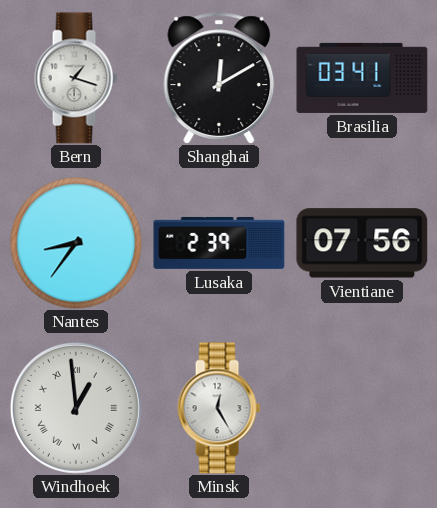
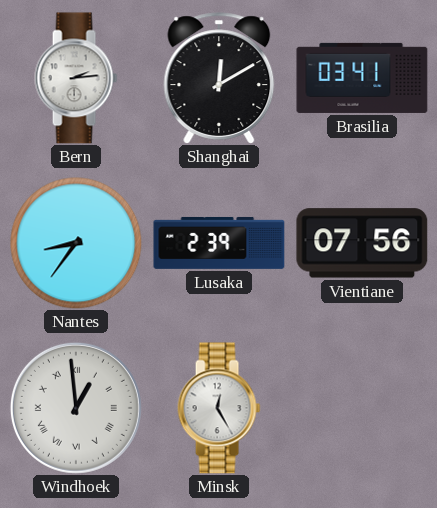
Bern: 1:18 -> 2:14
